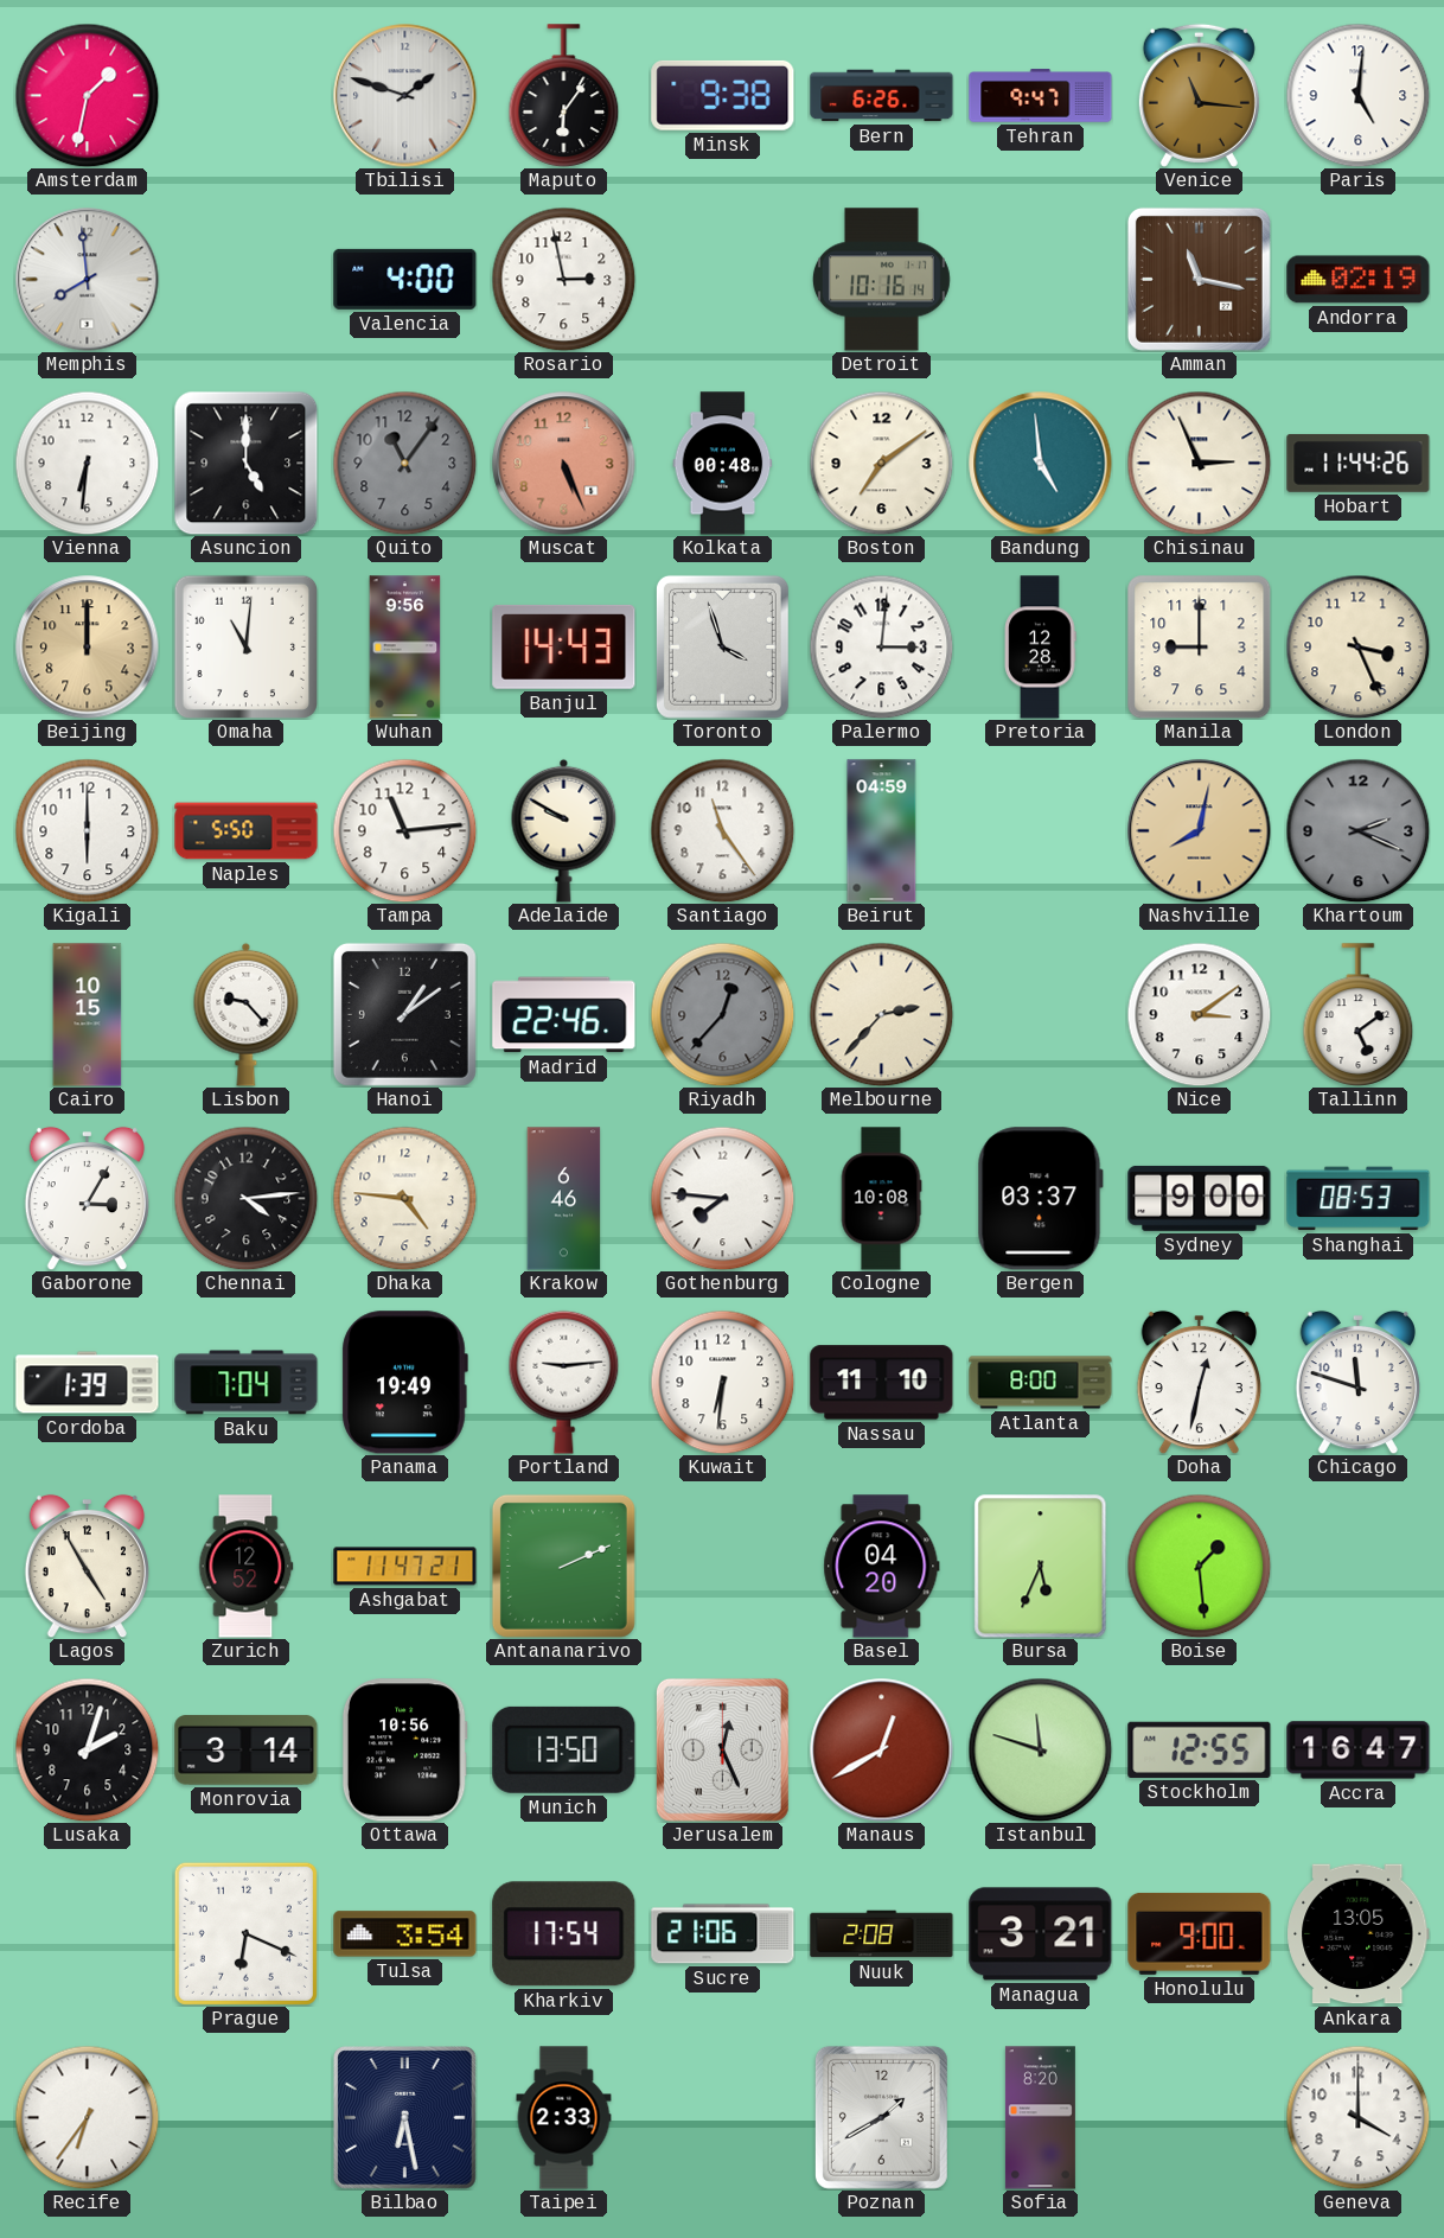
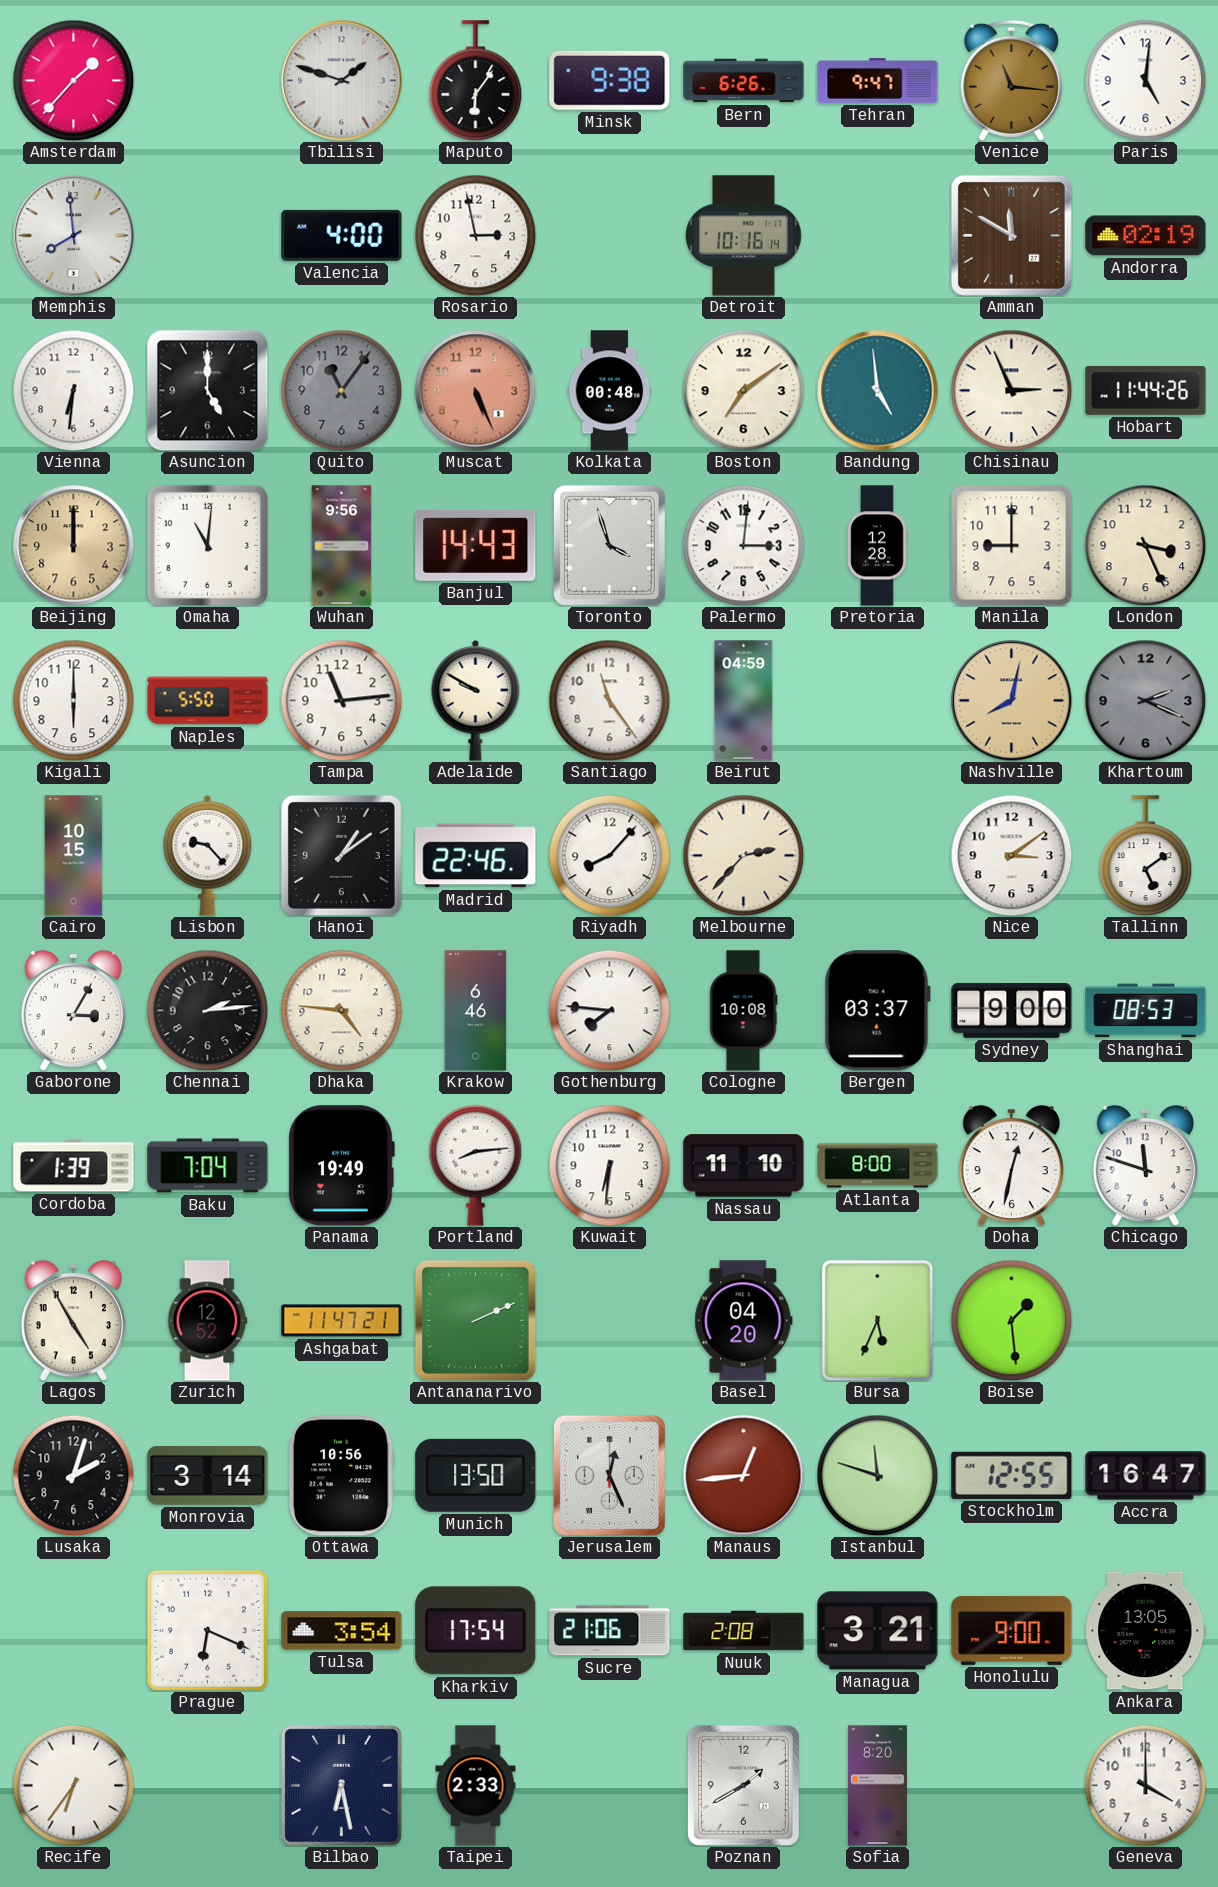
Amsterdam: 1:32 -> 1:37
Amman: 11:17 -> 11:50
Riyadh: 12:37 -> 8:07
Riyadh dial: grey -> white
Chennai: 4:14 -> 2:14
Portland: 9:14 -> 8:14
Manaus: 12:40 -> 12:44
